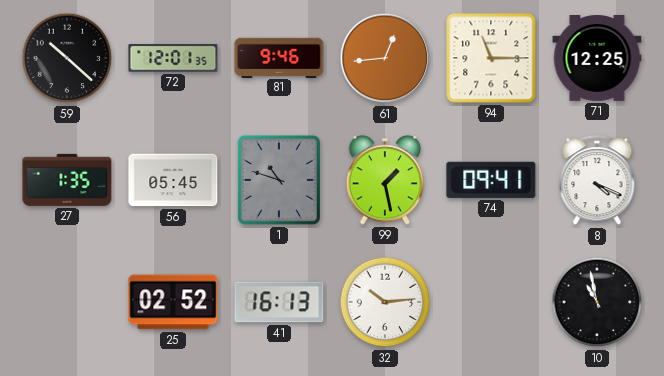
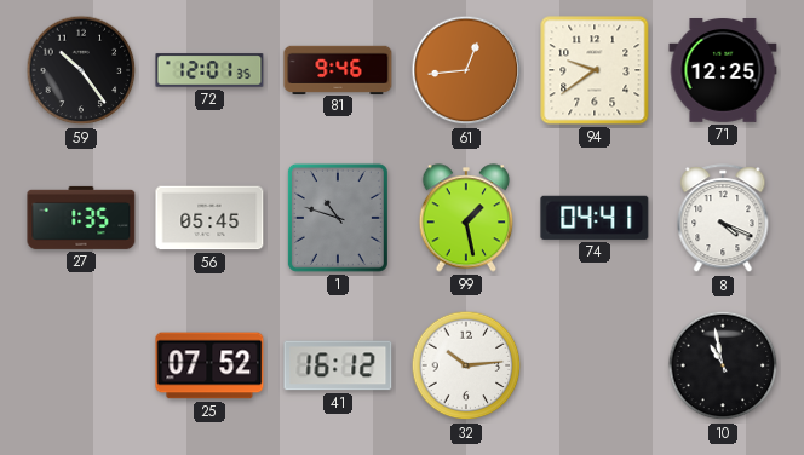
59: 10:22 -> 10:24
94: 11:15 -> 9:39
74: 09:41 -> 04:41
25: 02:52 -> 07:52
41: 16:13 -> 16:12
